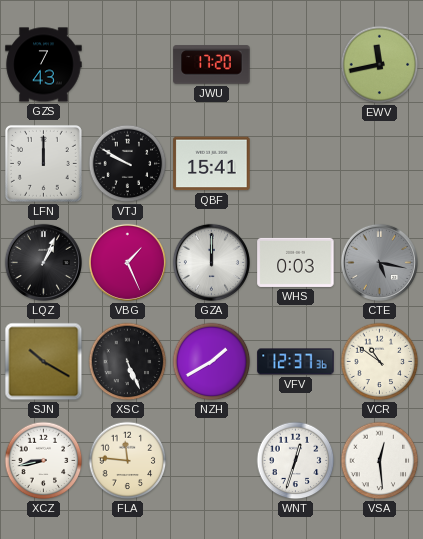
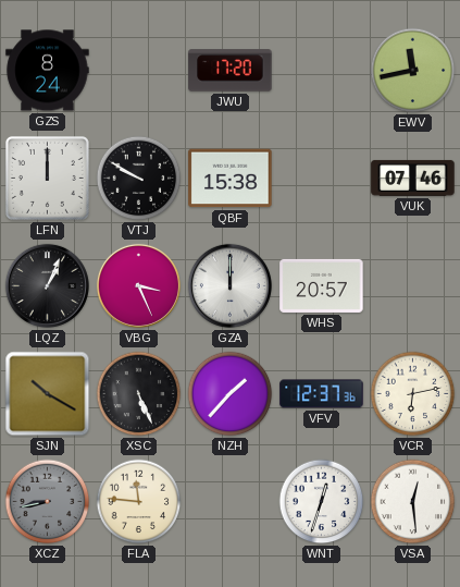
GZS: 7:43 -> 8:24
QBF: 15:41 -> 15:38
VUK: none -> 07:46
VBG: 1:26 -> 3:26
WHS: 0:03 -> 20:57
CTE: 5:17 -> none
NZH: 1:40 -> 1:37
VCR: 10:51 -> 6:13
XCZ dial: white -> grey
